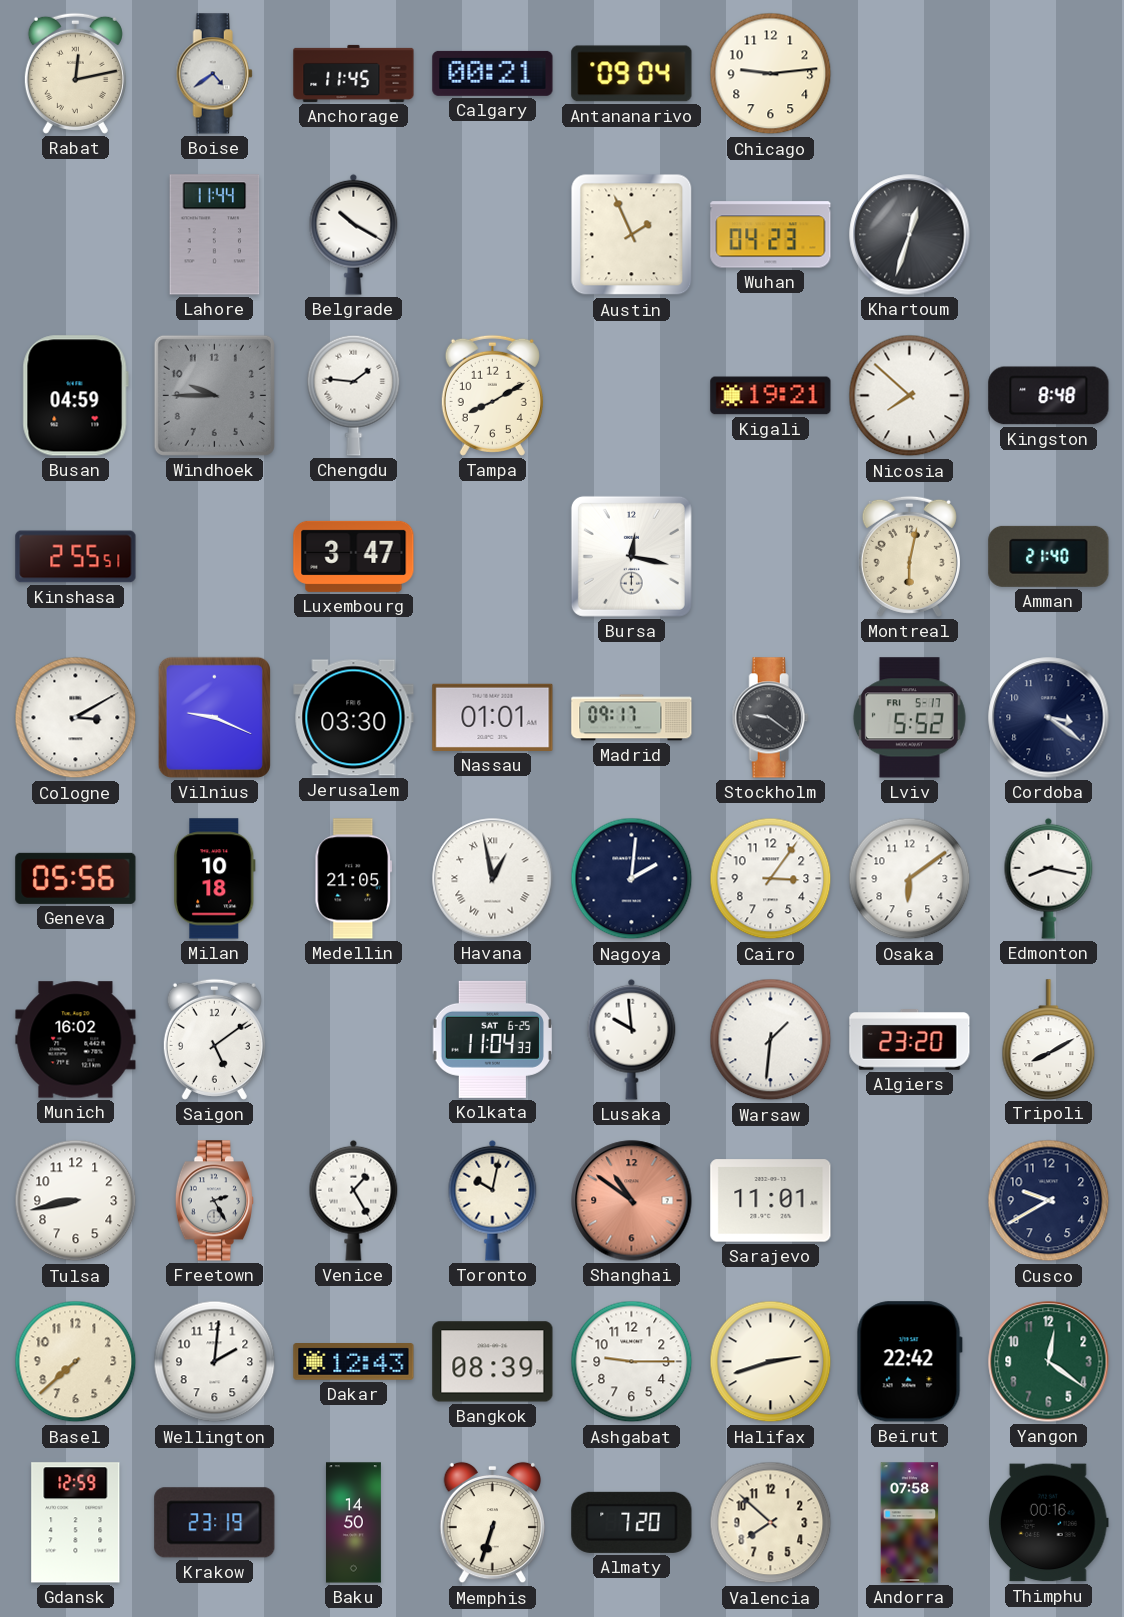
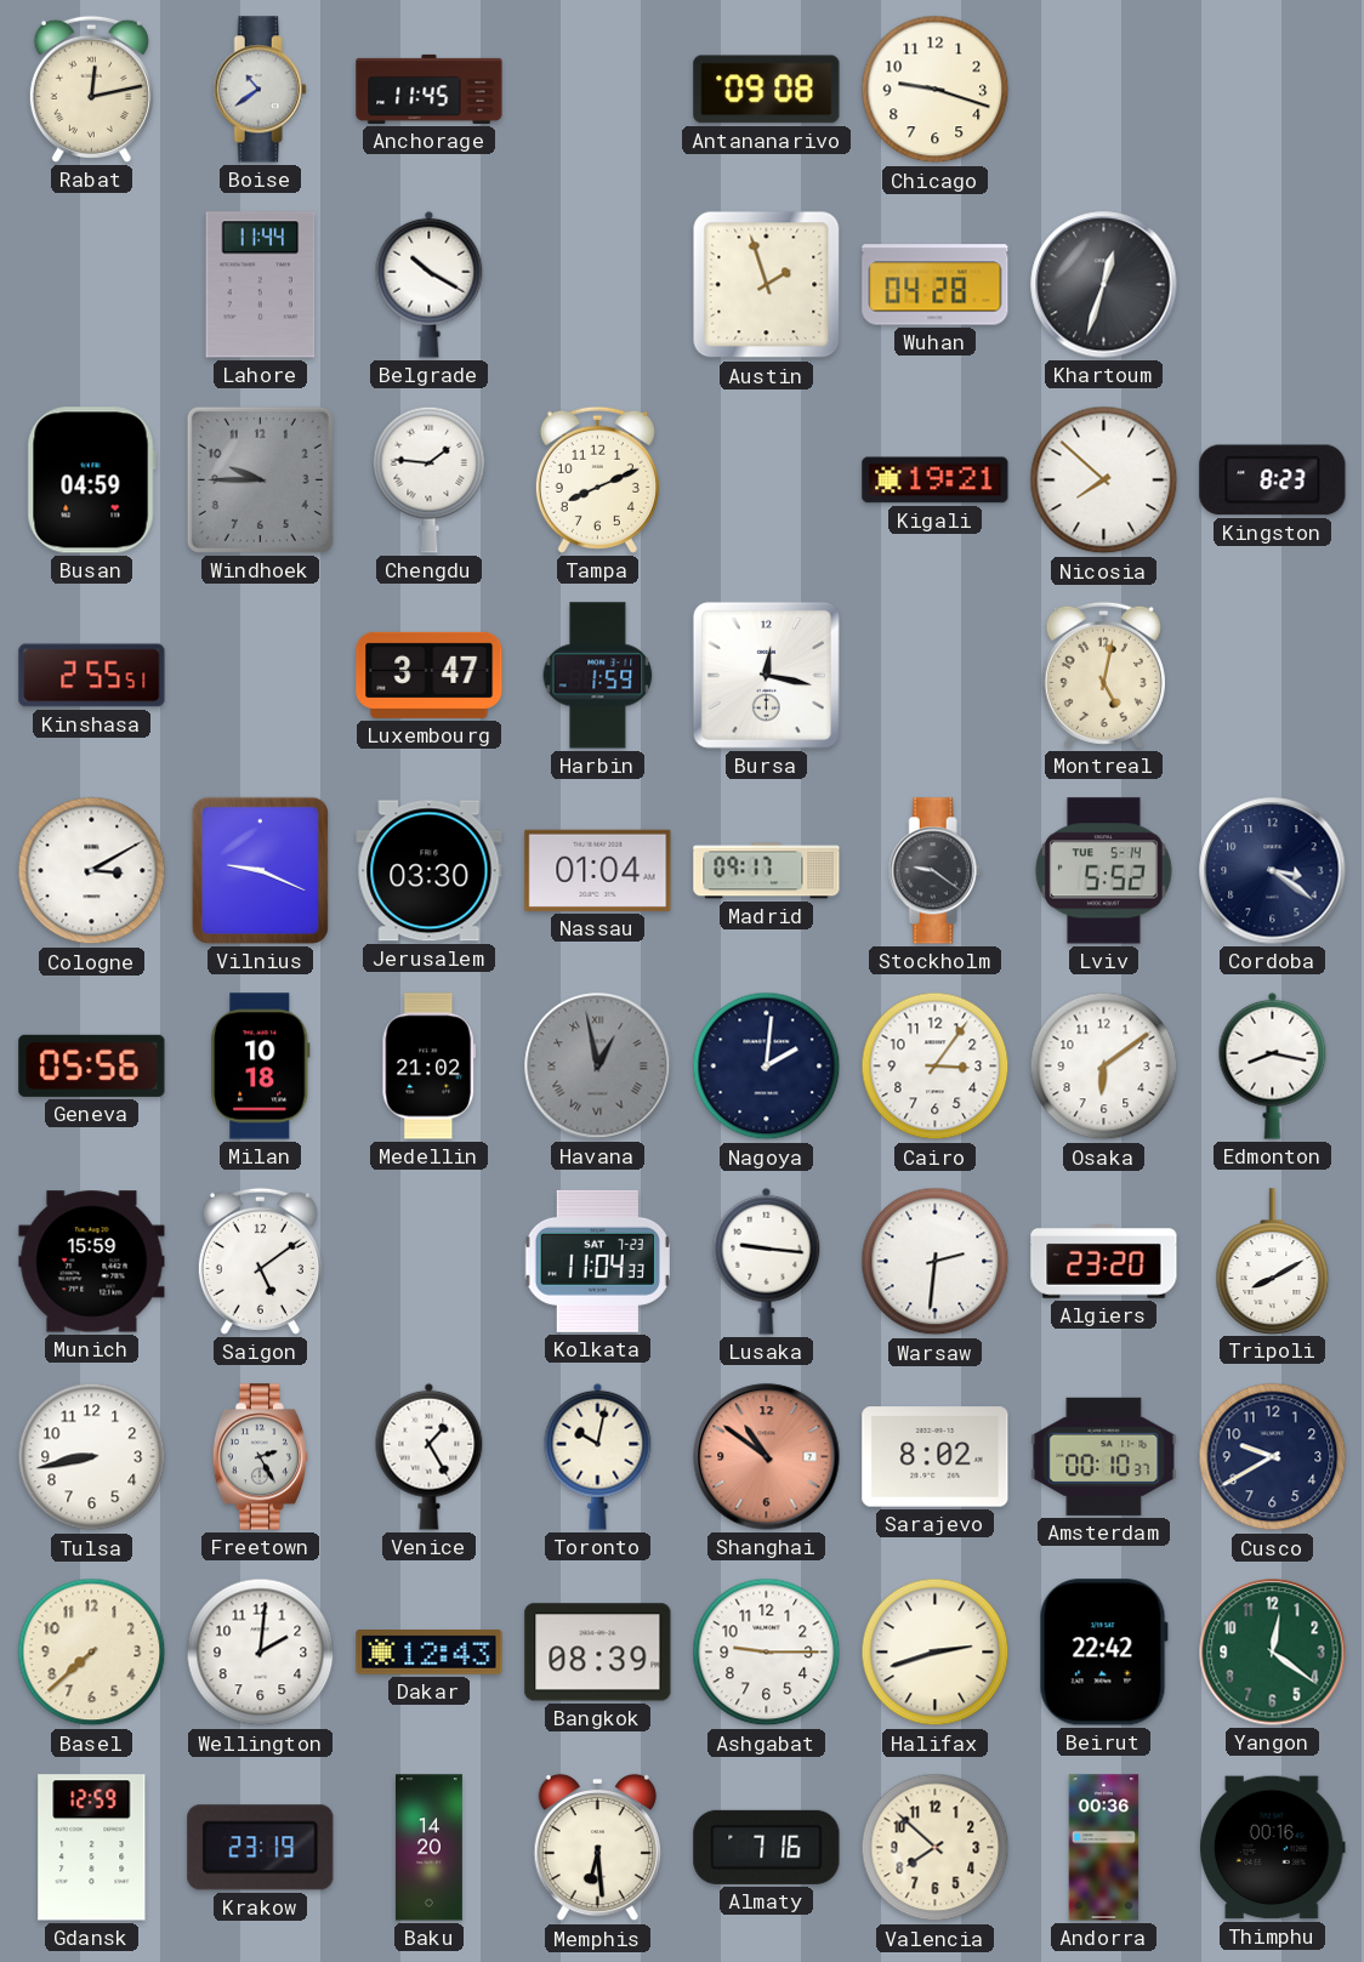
Boise: 4:39 -> 10:39
Calgary: 00:21 -> none
Antananarivo: 09:04 -> 09:08
Chicago: 9:14 -> 9:18
Austin: 1:56 -> 1:57
Wuhan: 04:23 -> 04:28
Tampa: 8:10 -> 8:11
Kingston: 8:48 -> 8:23
Harbin: none -> 1:59
Montreal: 6:02 -> 5:02
Amman: 21:40 -> none
Nassau: 01:01 -> 01:04
Lviv date: FRI 5-17 -> TUE 5-14
Medellin: 21:05 -> 21:02
Havana dial: white -> grey
Munich: 16:02 -> 15:59
Kolkata date: SAT 6-25 -> SAT 7-23
Lusaka: 9:59 -> 9:16
Warsaw: 1:31 -> 2:31
Sarajevo: 11:01 -> 8:02
Amsterdam: none -> 00:10
Baku: 14:50 -> 14:20
Memphis: 6:33 -> 6:29
Almaty: 7:20 -> 7:16
Andorra: 07:58 -> 00:36
